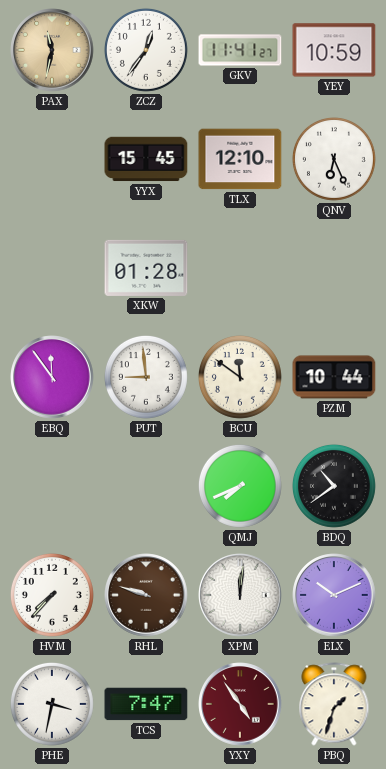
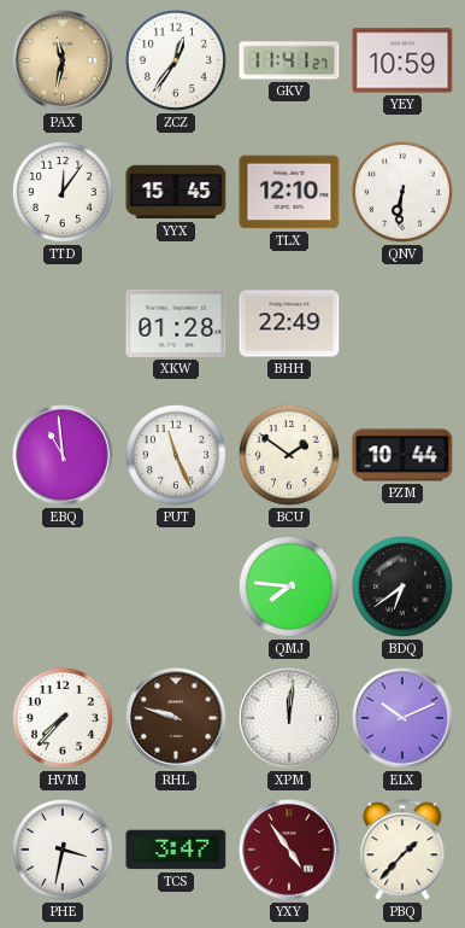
TTD: none -> 12:06
QNV: 6:26 -> 6:31
BHH: none -> 22:49
EBQ: 11:54 -> 10:59
PUT: 8:59 -> 11:26
BCU: 11:51 -> 1:51
QMJ: 7:41 -> 7:46
BDQ: 10:39 -> 6:39
TCS: 7:47 -> 3:47
PBQ: 1:33 -> 1:37
